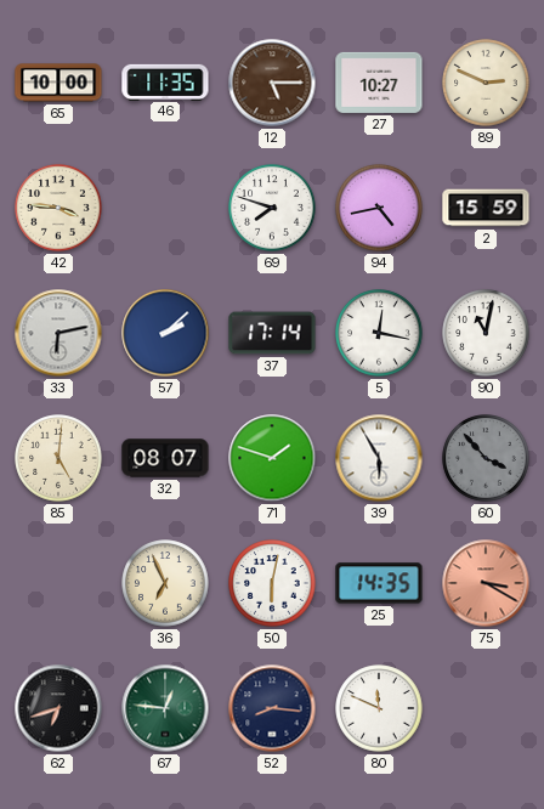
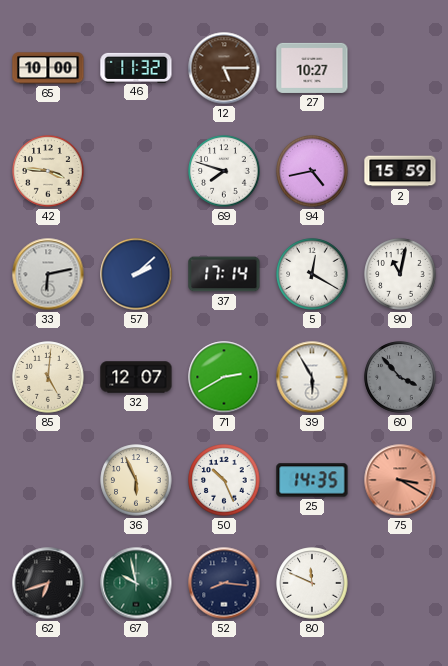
46: 11:35 -> 11:32
89: 2:49 -> none
5: 12:17 -> 12:20
32: 08:07 -> 12:07
71: 1:48 -> 2:40
36: 6:56 -> 5:56
50: 6:02 -> 10:26
67: 12:46 -> 9:58
